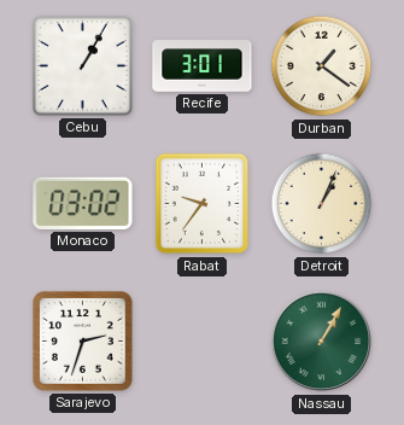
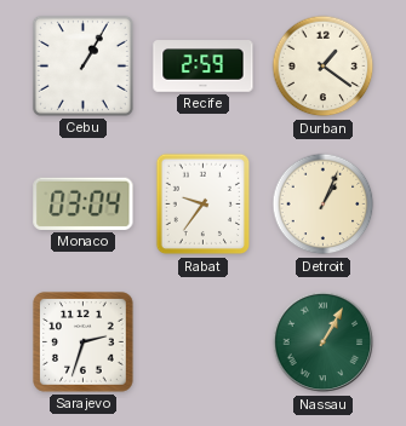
Recife: 3:01 -> 2:59
Monaco: 03:02 -> 03:04
